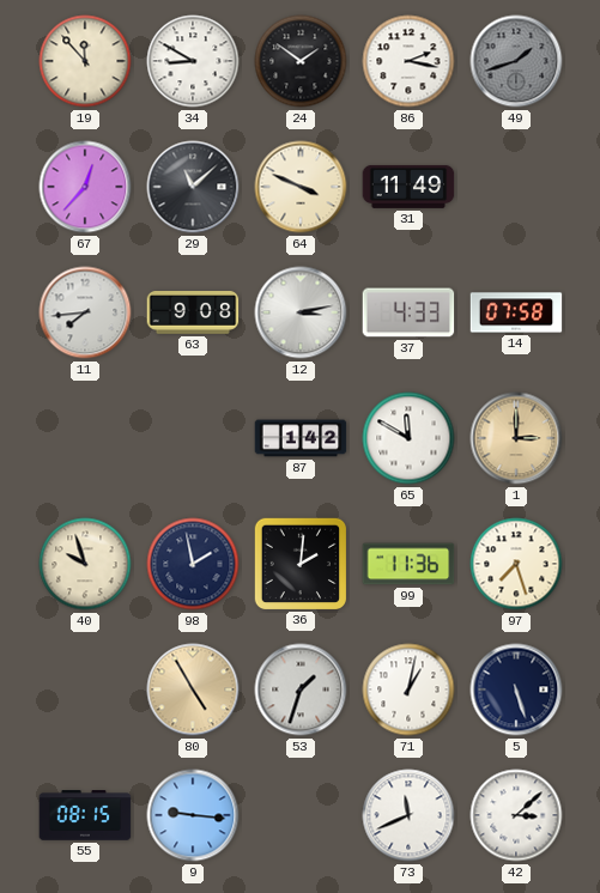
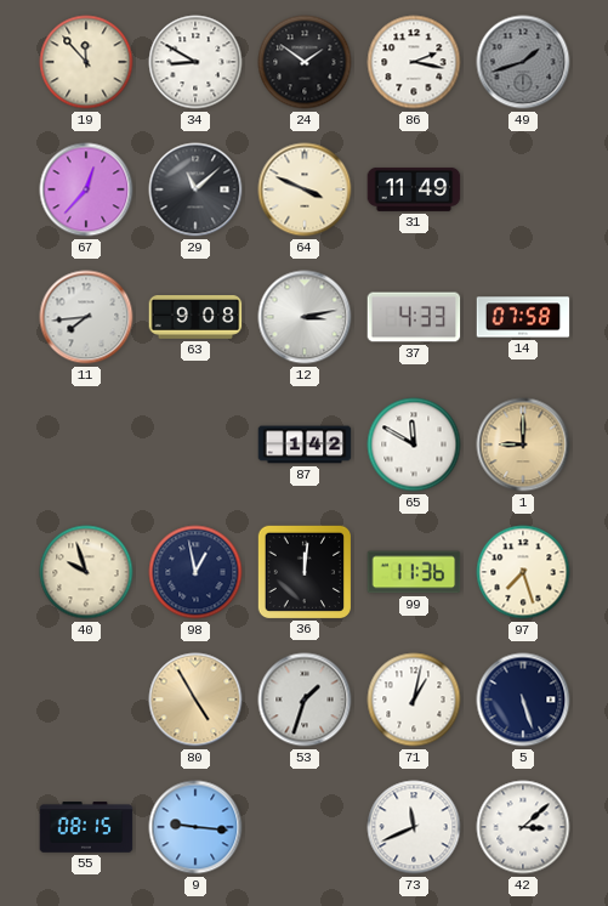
1: 3:00 -> 9:00
98: 1:58 -> 12:58
36: 2:01 -> 12:01
